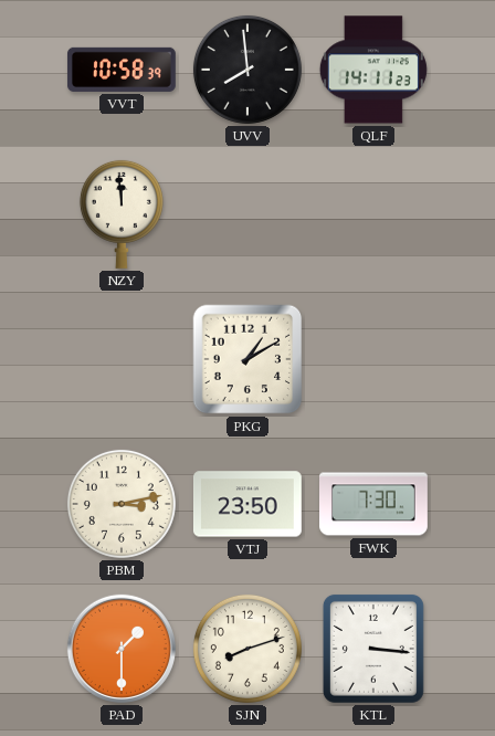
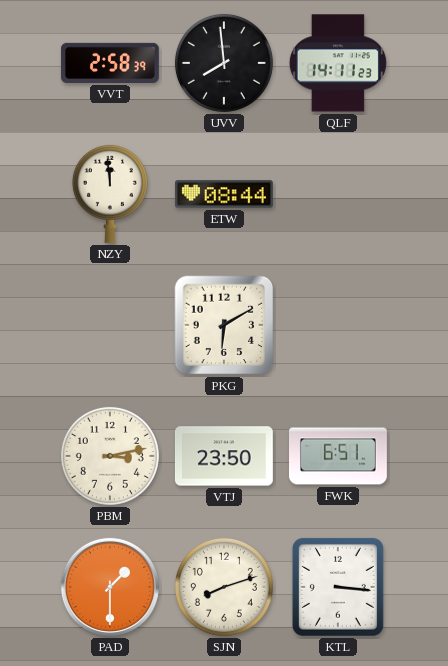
VVT: 10:58 -> 2:58
ETW: none -> 08:44
PKG: 1:10 -> 6:10
FWK: 7:30 -> 6:51
